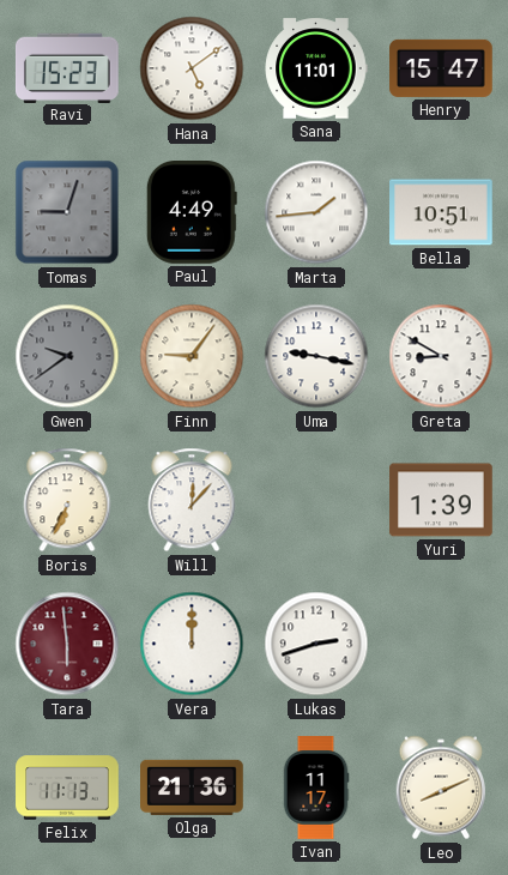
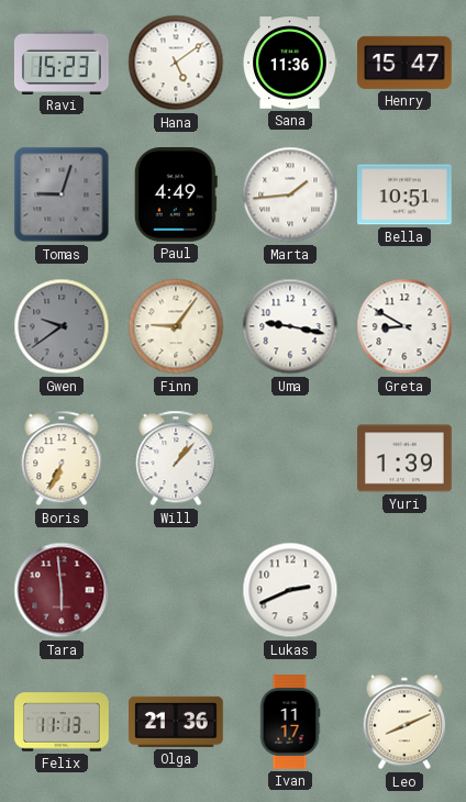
Sana: 11:01 -> 11:36
Will: 12:07 -> 1:07
Vera: 12:00 -> none
Lukas: 2:42 -> 2:41
